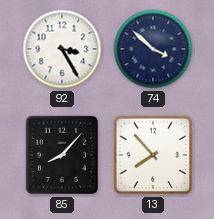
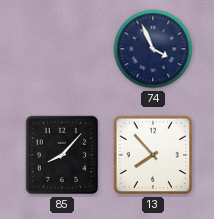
92: 3:25 -> none
74: 3:52 -> 3:56
